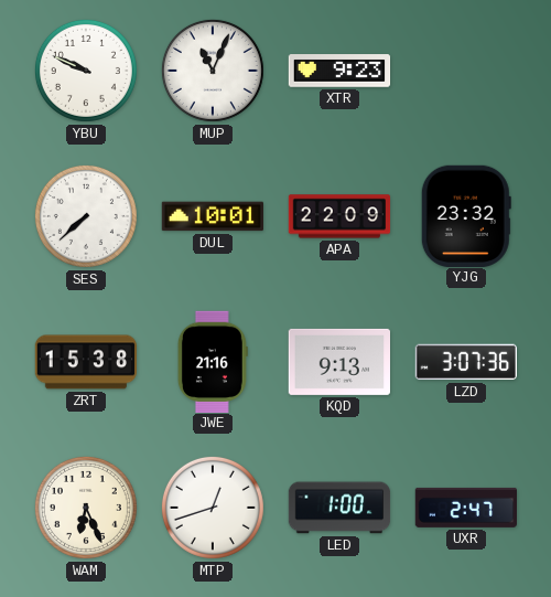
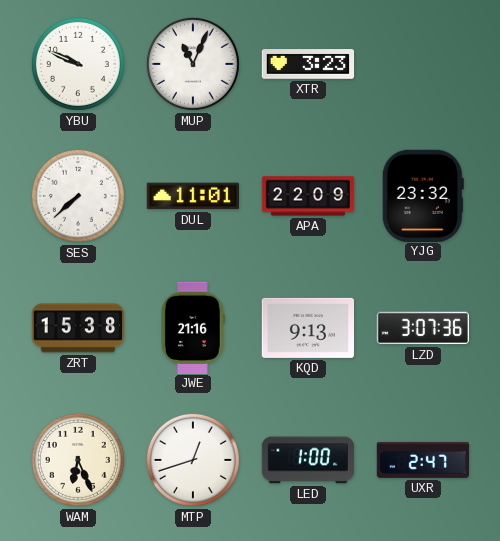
XTR: 9:23 -> 3:23
DUL: 10:01 -> 11:01
